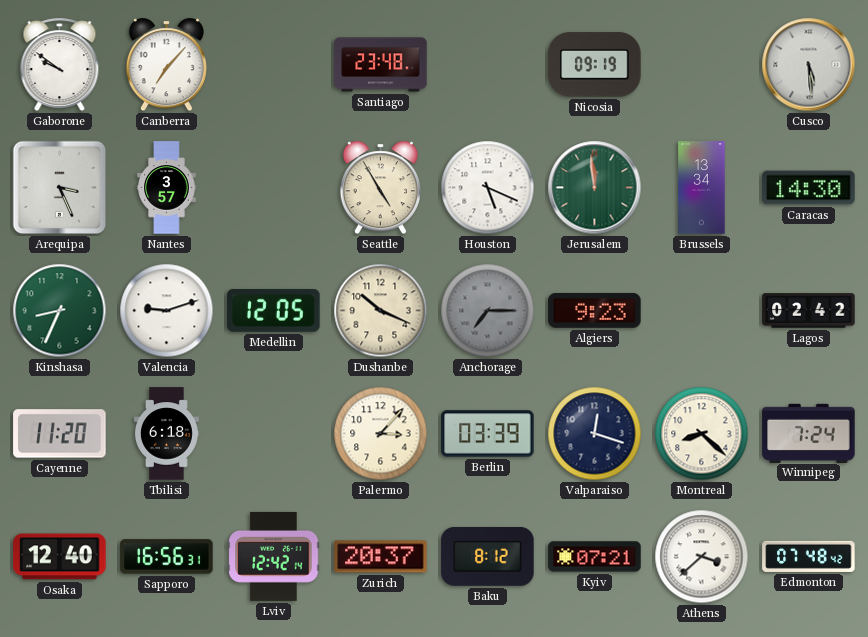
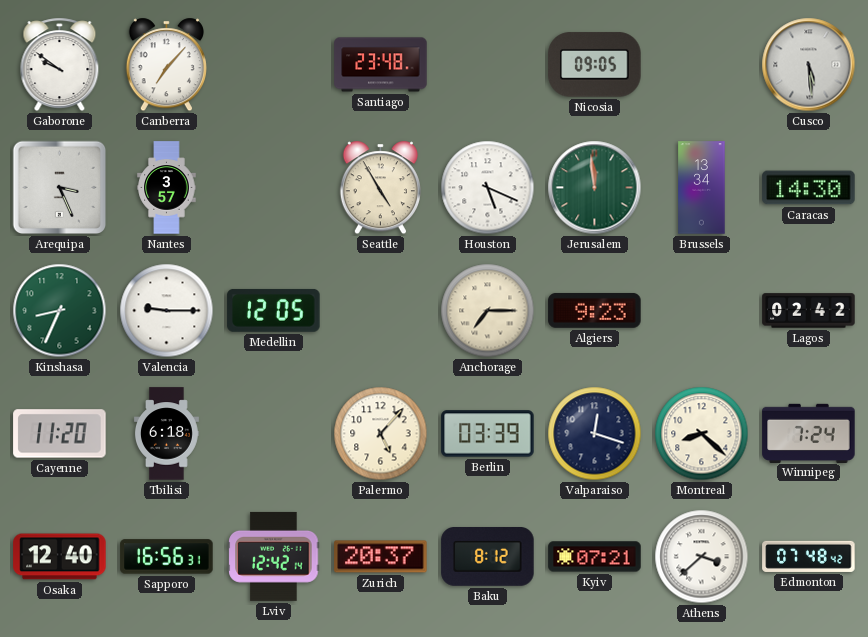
Nicosia: 09:19 -> 09:05
Valencia: 9:12 -> 9:15
Dushanbe: 10:19 -> none
Anchorage dial: grey -> cream
Palermo: 3:07 -> 5:07
